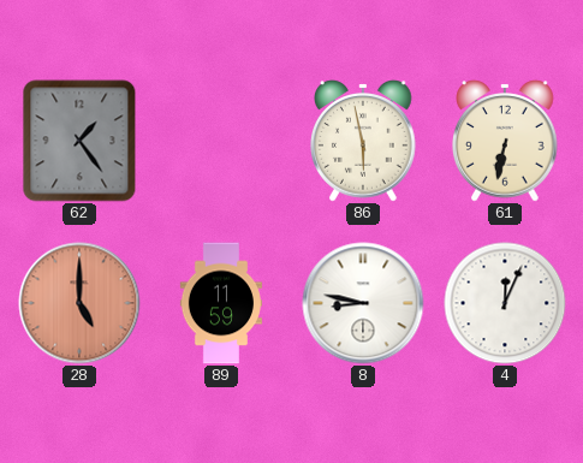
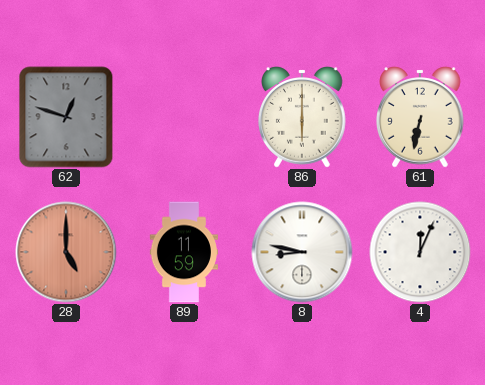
62: 1:24 -> 12:48
86: 5:58 -> 6:00
